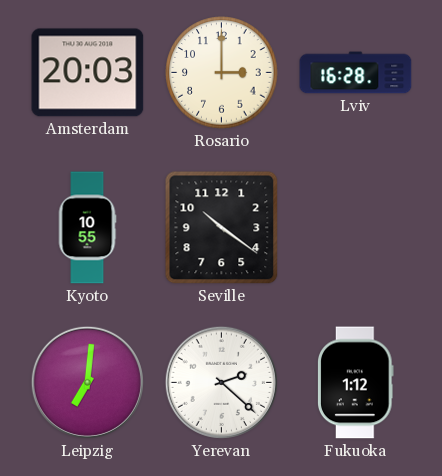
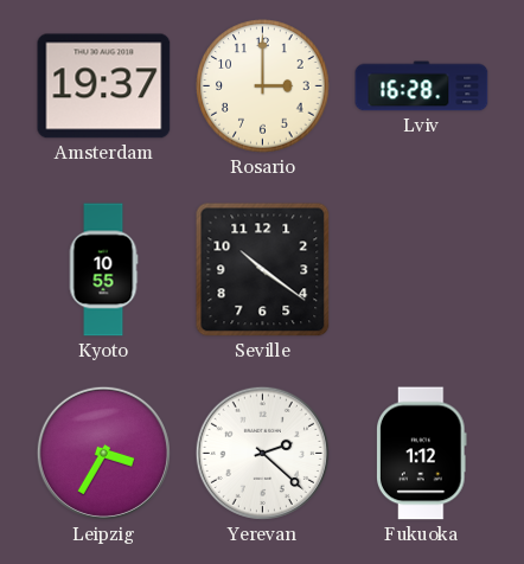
Amsterdam: 20:03 -> 19:37
Leipzig: 7:01 -> 3:35
